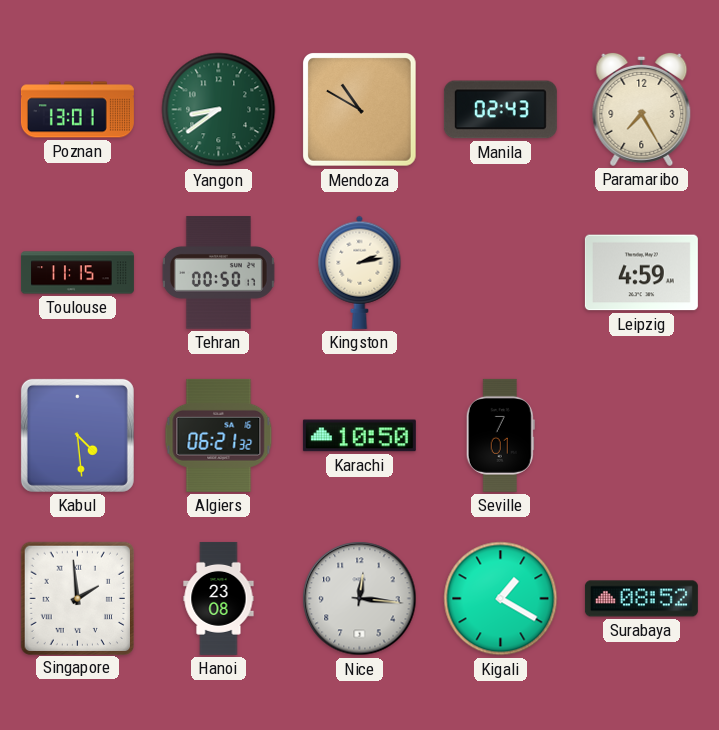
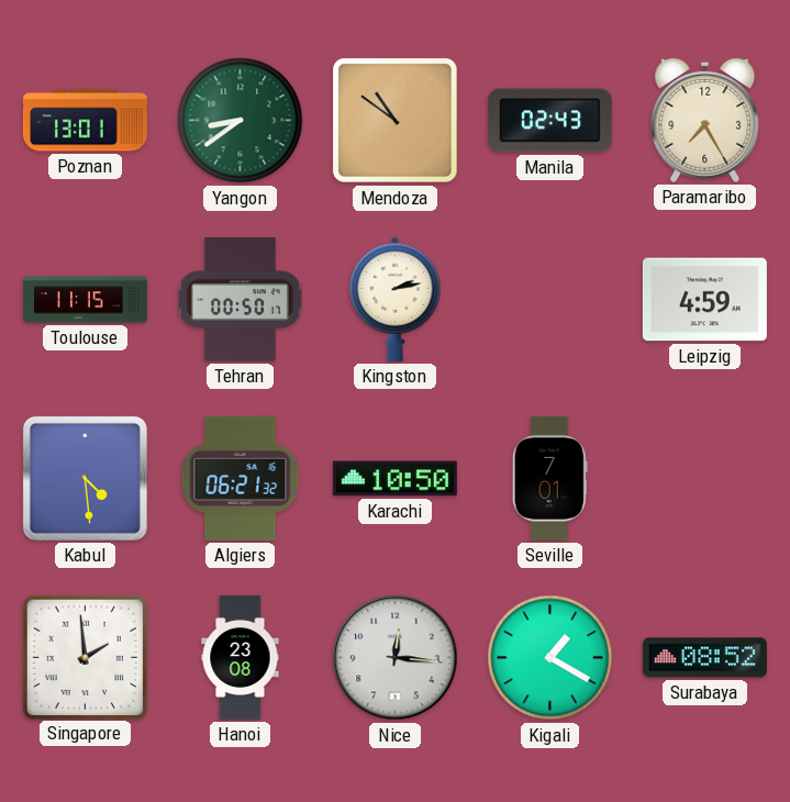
Mendoza: 10:50 -> 10:51
